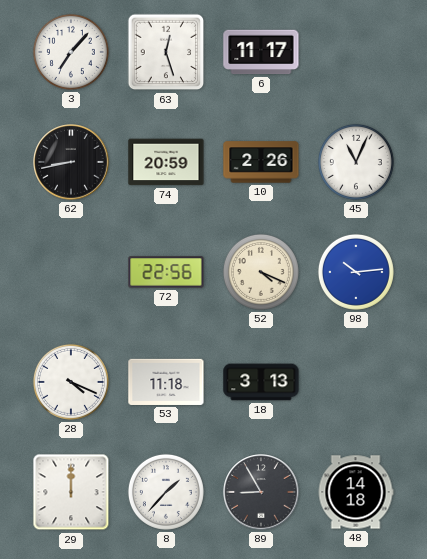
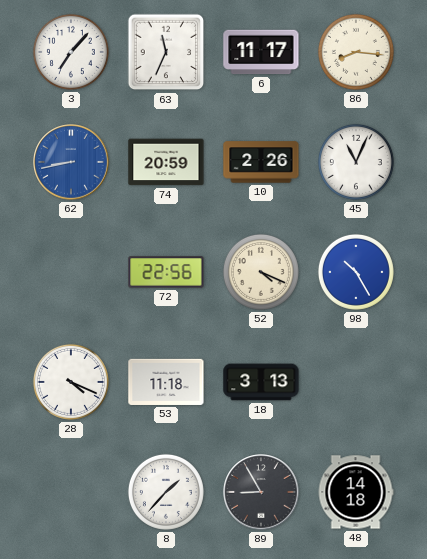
63: 12:27 -> 11:34
86: none -> 8:16
62 dial: black -> blue
98: 10:14 -> 10:25
29: 12:00 -> none
